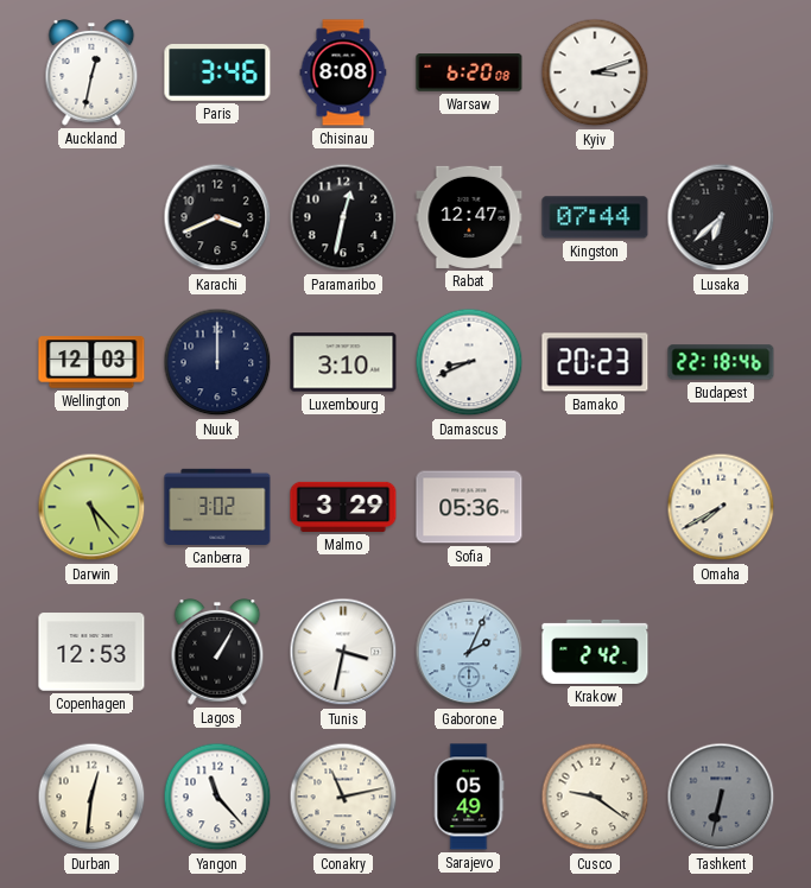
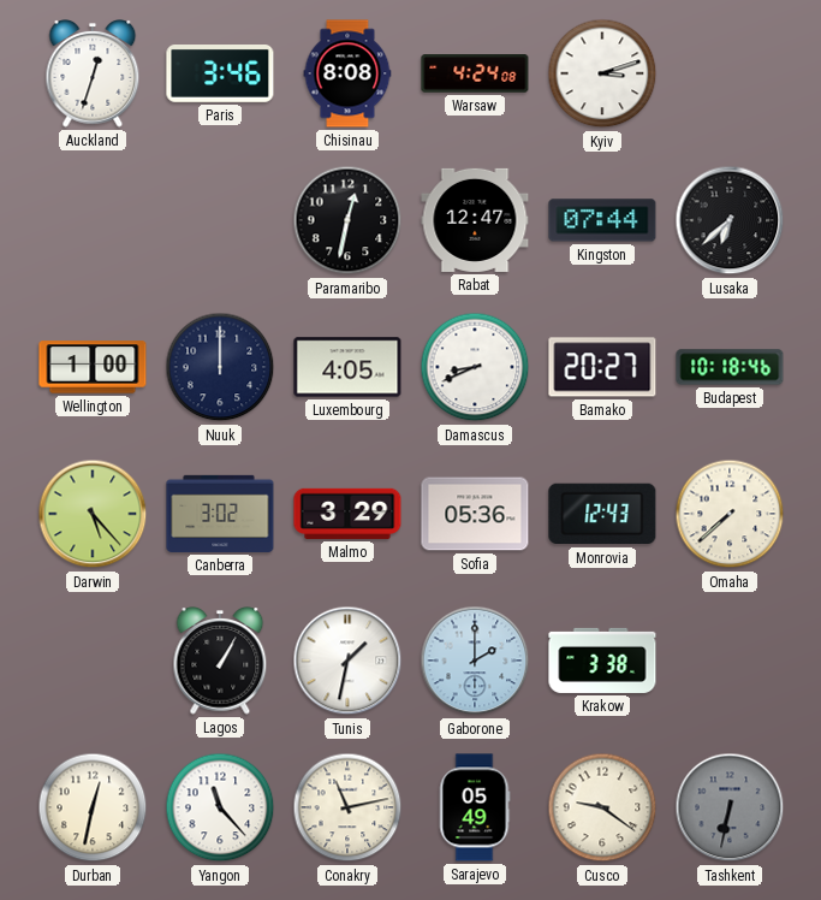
Auckland: 12:32 -> 12:33
Warsaw: 6:20 -> 4:24
Karachi: 3:41 -> none
Wellington: 12:03 -> 1:00
Luxembourg: 3:10 -> 4:05
Bamako: 20:23 -> 20:27
Budapest: 22:18 -> 10:18
Monrovia: none -> 12:43
Omaha: 7:40 -> 7:38
Copenhagen: 12:53 -> none
Tunis: 3:32 -> 1:32
Gaborone: 2:04 -> 2:00
Krakow: 2:42 -> 3:38
Durban: 12:31 -> 12:32
